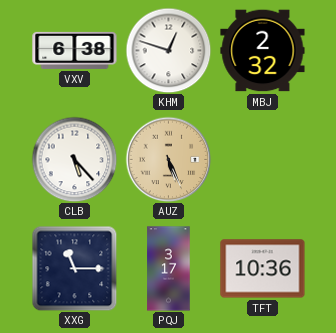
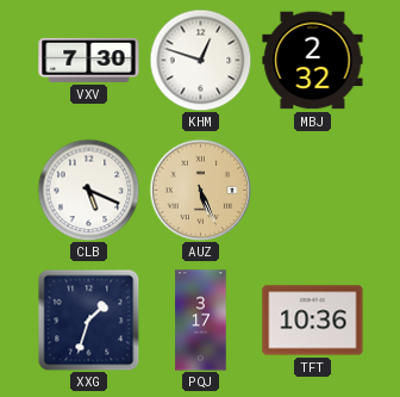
VXV: 6:38 -> 7:30
CLB: 5:23 -> 5:19
XXG: 11:15 -> 1:33
